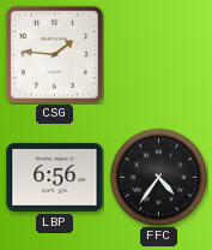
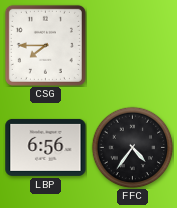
CSG: 1:46 -> 7:45
